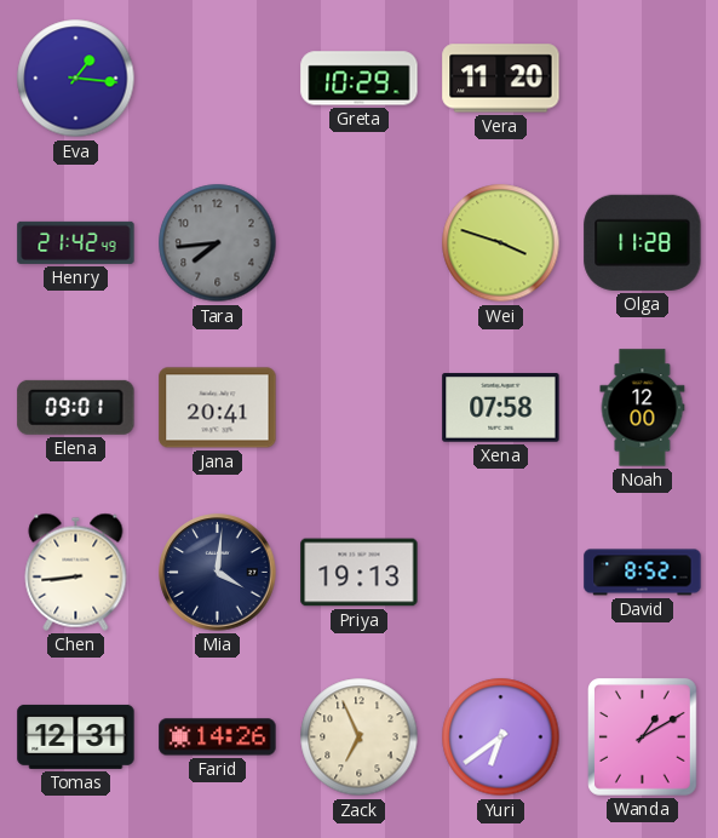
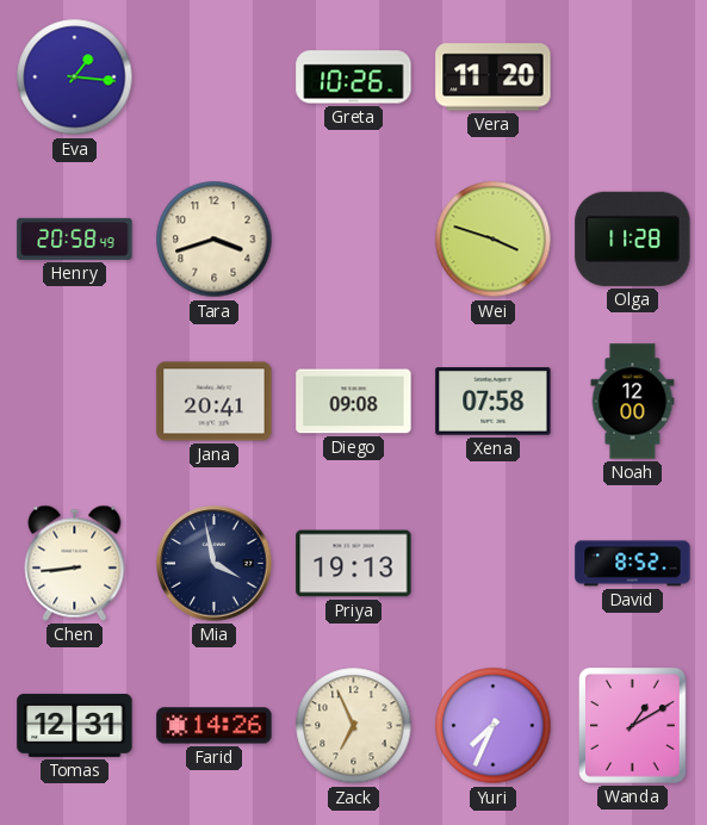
Greta: 10:29 -> 10:26
Henry: 21:42 -> 20:58
Tara: 7:44 -> 3:42
Tara dial: grey -> cream
Elena: 09:01 -> none
Diego: none -> 09:08
Mia: 4:01 -> 3:58
Yuri: 6:39 -> 7:34
